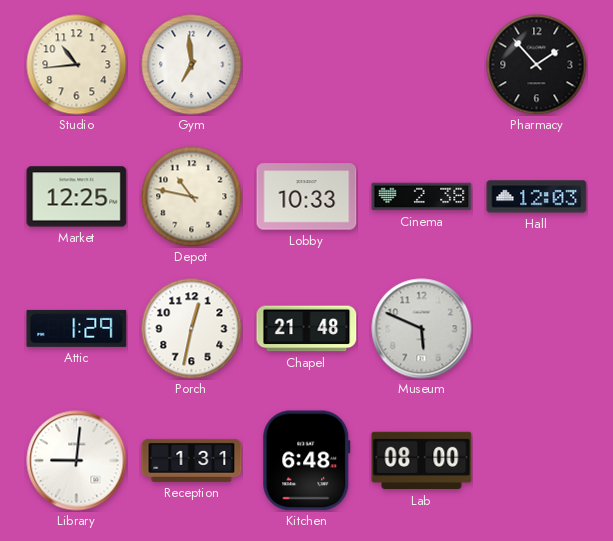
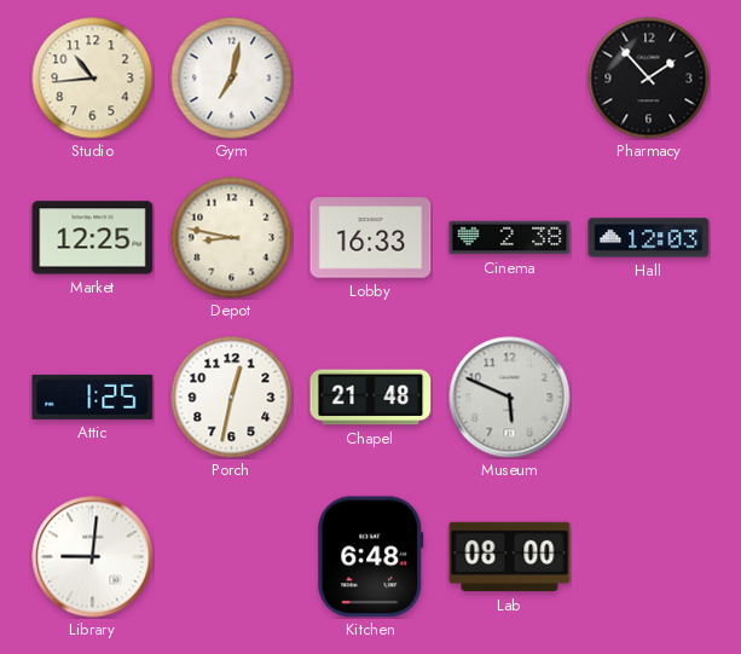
Gym: 6:59 -> 7:02
Depot: 10:47 -> 8:47
Lobby: 10:33 -> 16:33
Attic: 1:29 -> 1:25
Reception: 1:31 -> none
